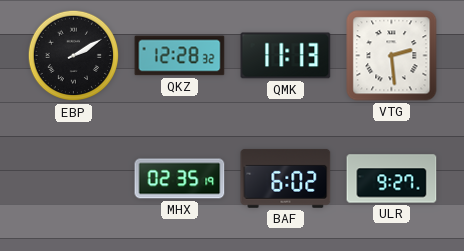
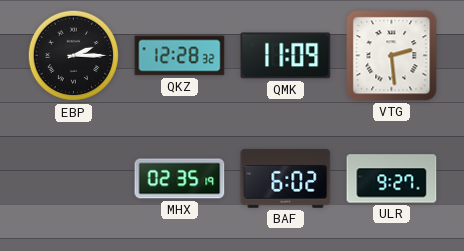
EBP: 2:10 -> 2:15
QMK: 11:13 -> 11:09
